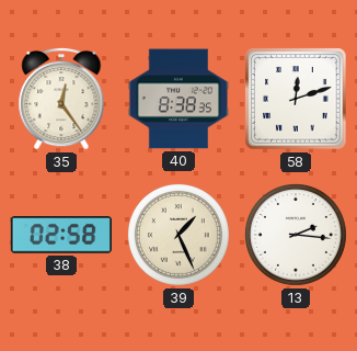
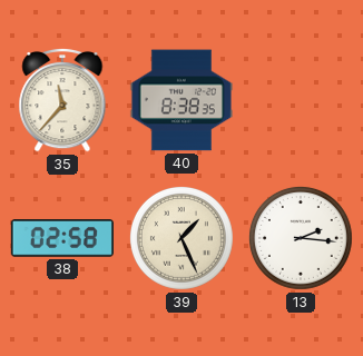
35: 12:24 -> 11:37
58: 12:12 -> none
